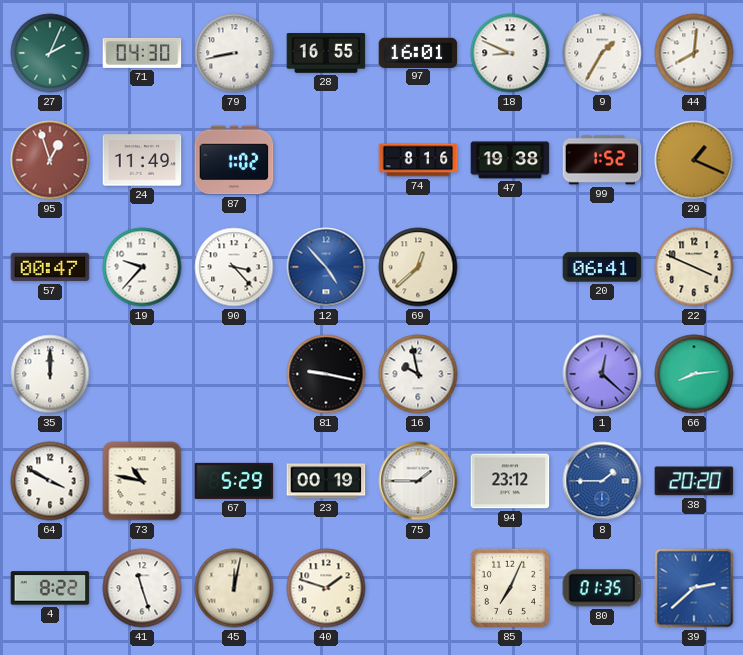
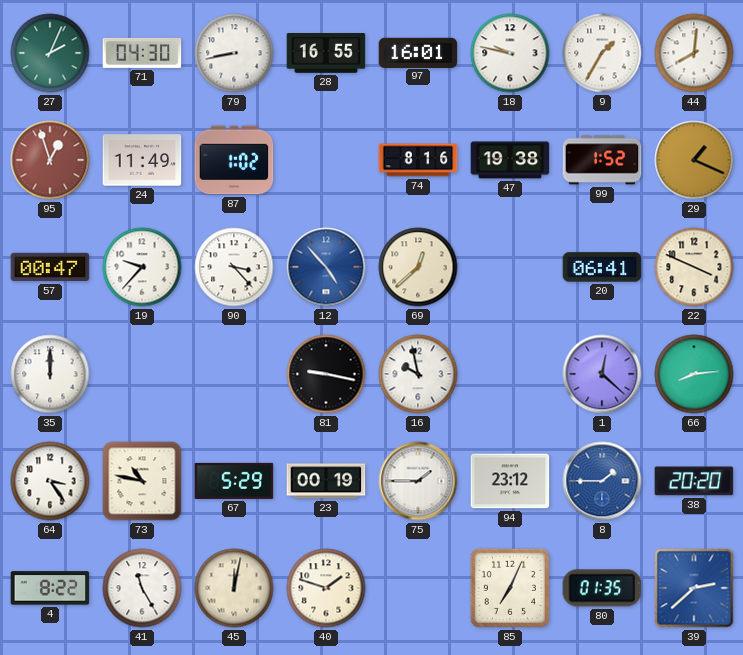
18: 8:49 -> 9:47
64: 3:50 -> 3:24
41: 11:27 -> 11:25
